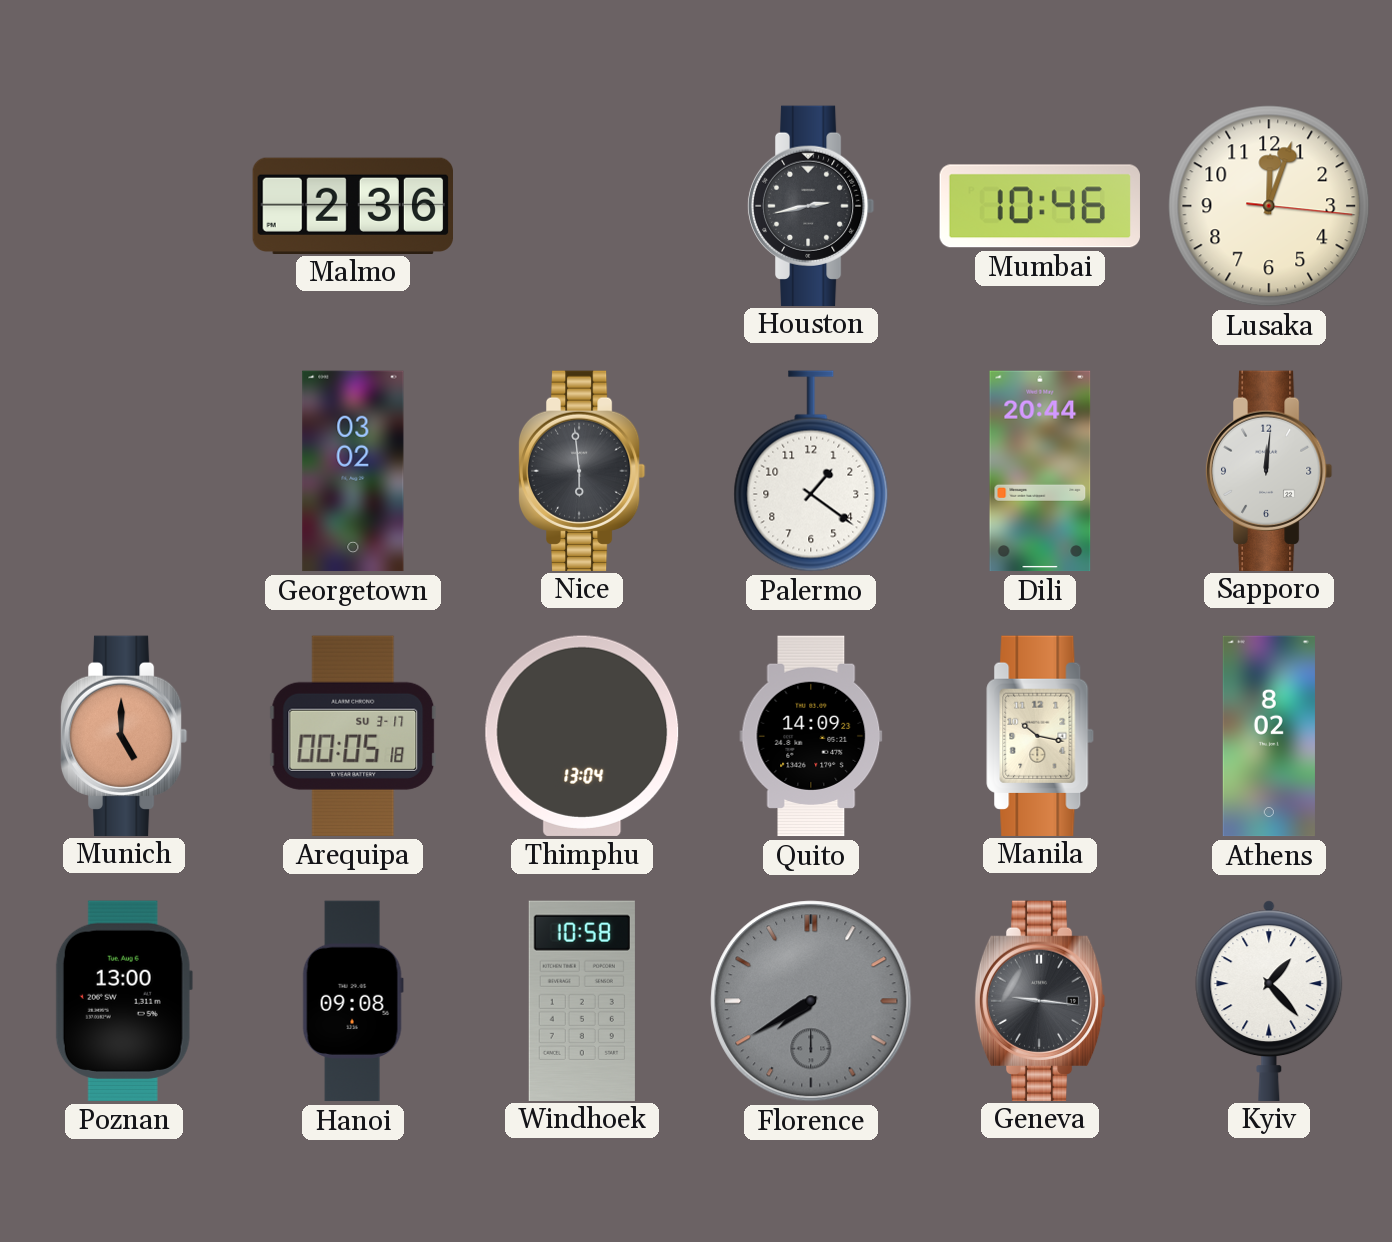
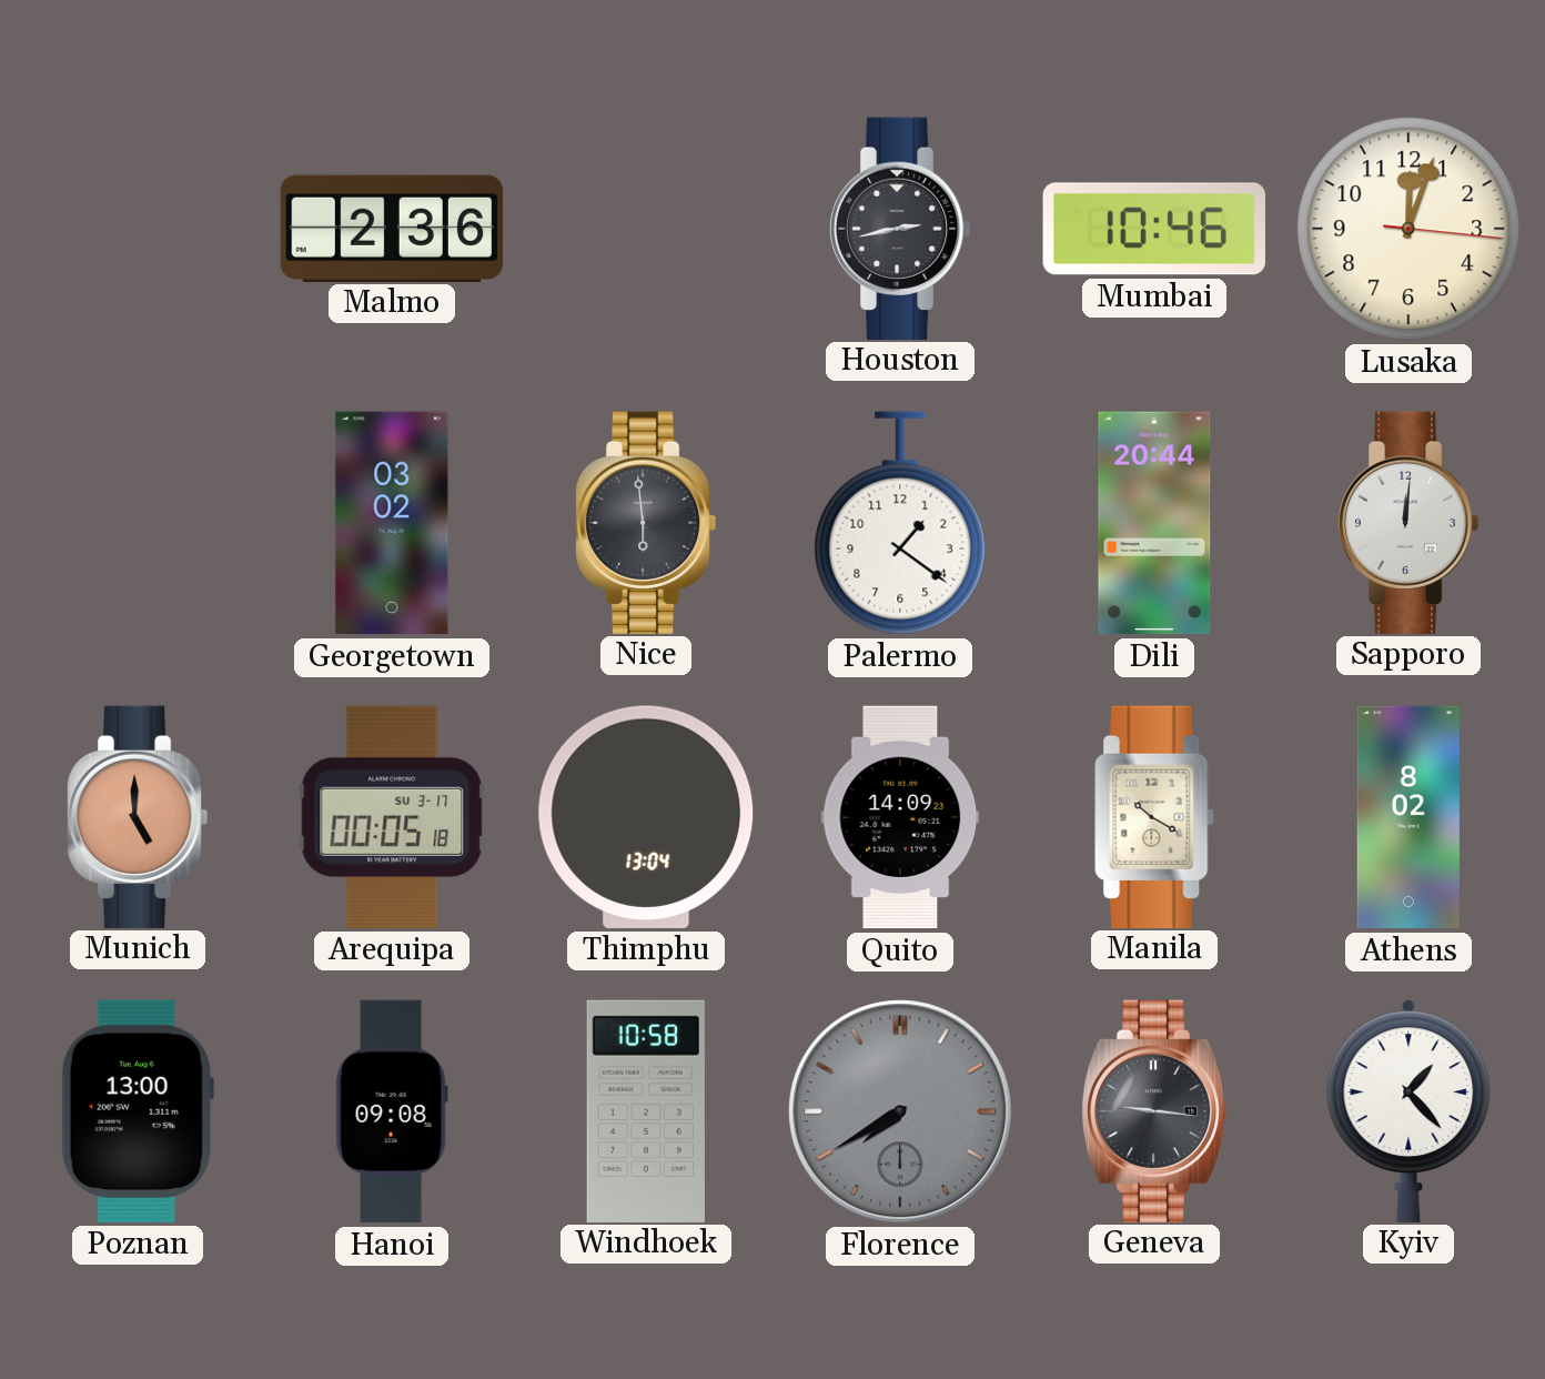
Manila: 10:17 -> 10:20
